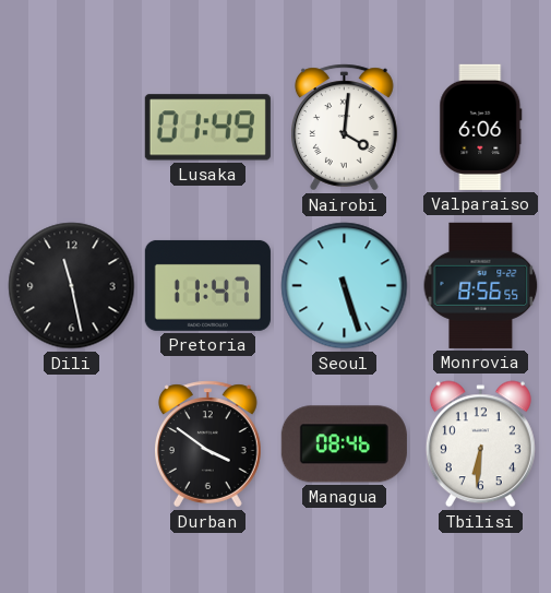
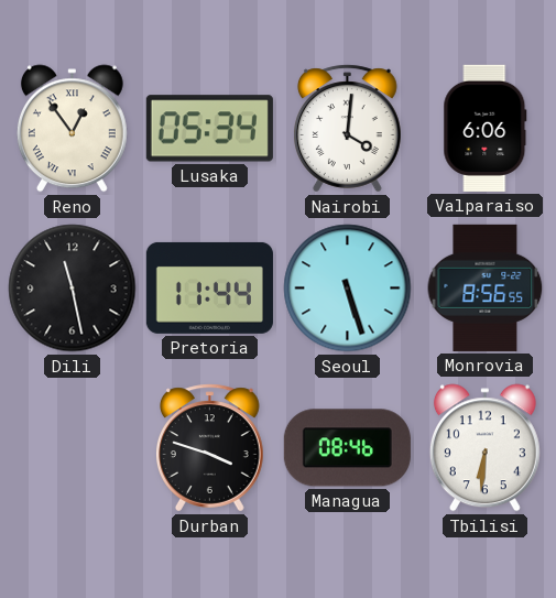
Reno: none -> 12:54
Lusaka: 01:49 -> 05:34
Pretoria: 11:47 -> 11:44
Durban: 3:51 -> 3:48
